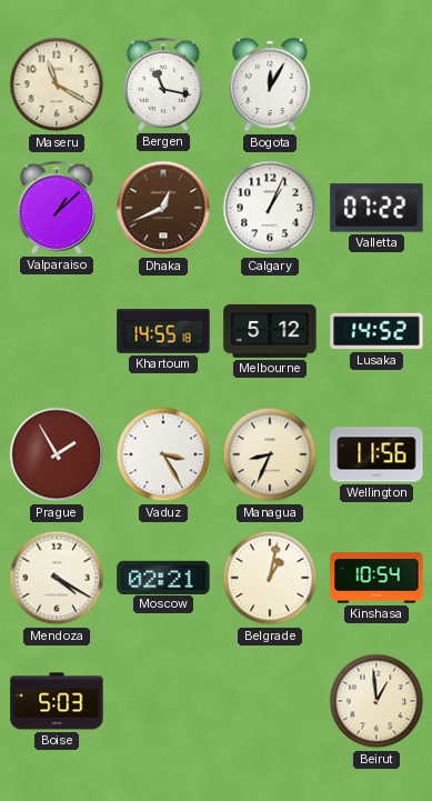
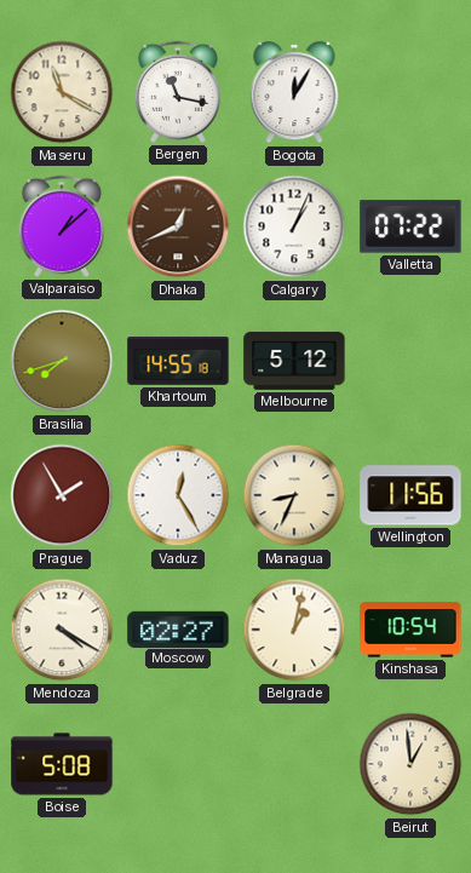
Brasilia: none -> 7:42
Lusaka: 14:52 -> none
Vaduz: 3:25 -> 12:25
Moscow: 02:21 -> 02:27
Boise: 5:03 -> 5:08
